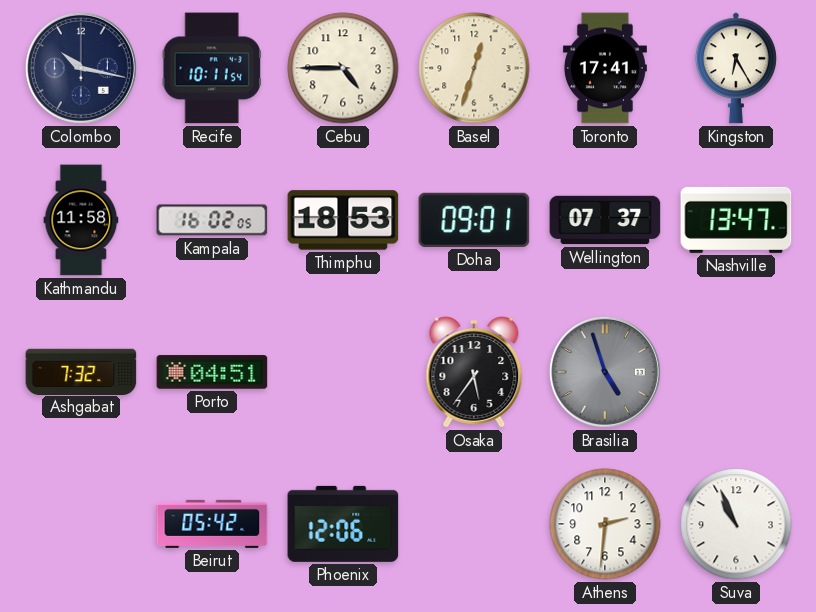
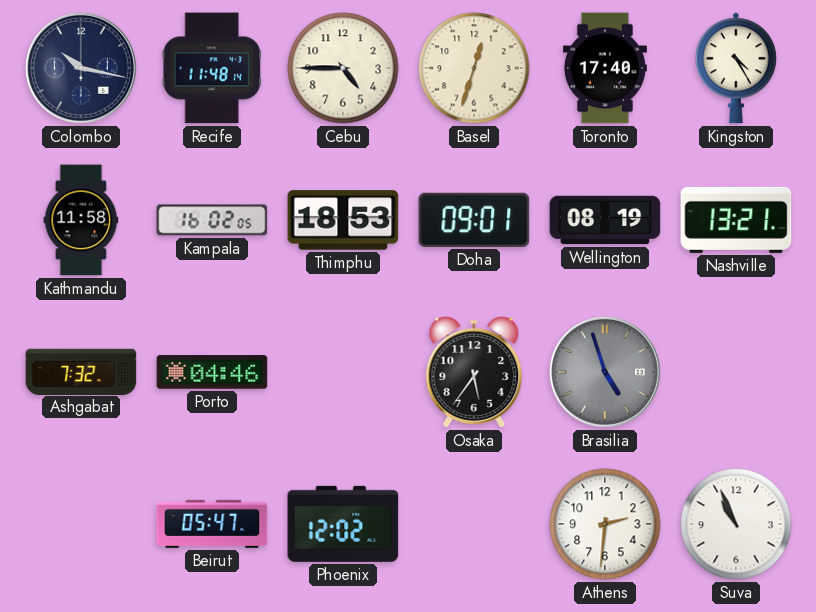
Recife: 10:11 -> 11:48
Toronto: 17:41 -> 17:40
Kingston: 6:25 -> 4:25
Wellington: 07:37 -> 08:19
Nashville: 13:47 -> 13:21
Porto: 04:51 -> 04:46
Beirut: 05:42 -> 05:47
Phoenix: 12:06 -> 12:02
